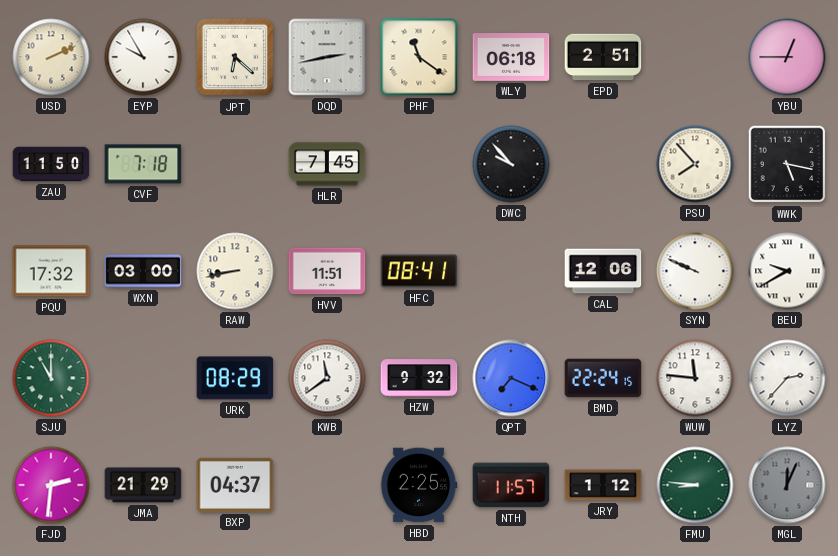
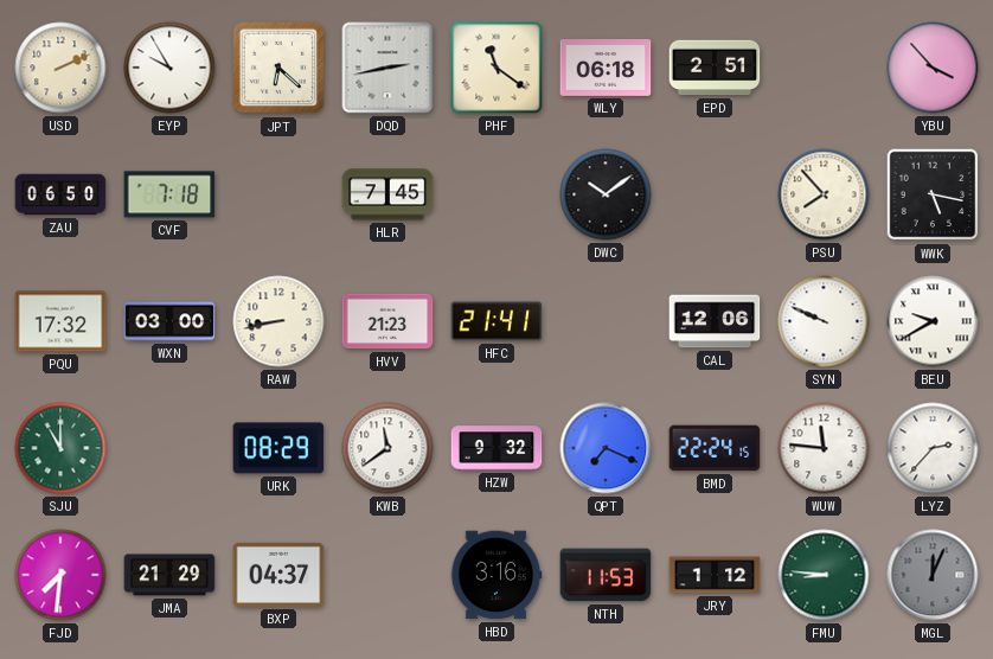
YBU: 12:45 -> 3:53
ZAU: 11:50 -> 06:50
DWC: 9:53 -> 10:09
HVV: 11:51 -> 21:23
HFC: 08:41 -> 21:41
FJD: 2:31 -> 7:31
HBD: 2:25 -> 3:16
NTH: 11:57 -> 11:53
